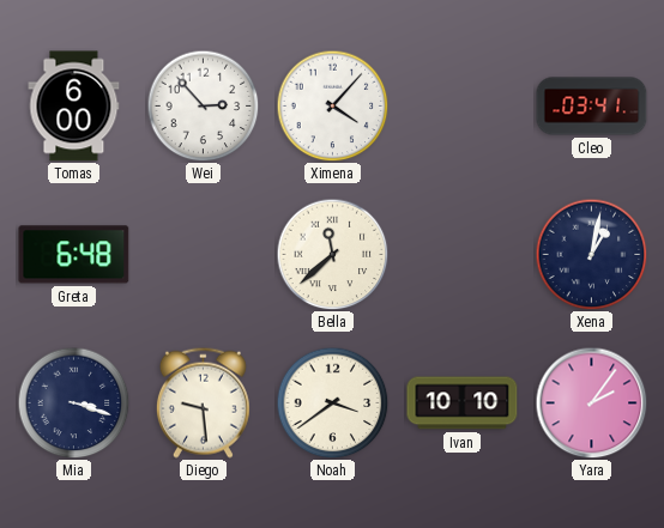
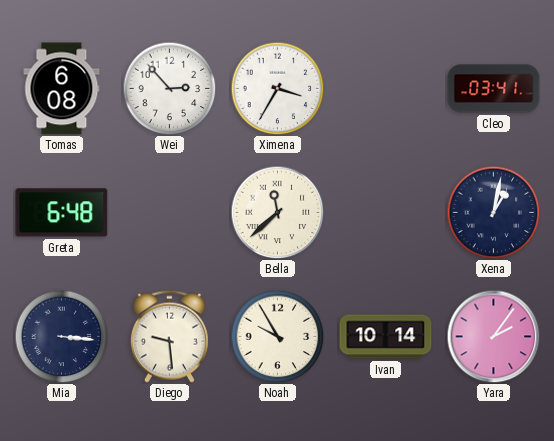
Tomas: 6:00 -> 6:08
Ximena: 4:07 -> 3:35
Mia: 3:18 -> 3:16
Noah: 3:39 -> 9:55
Ivan: 10:10 -> 10:14
